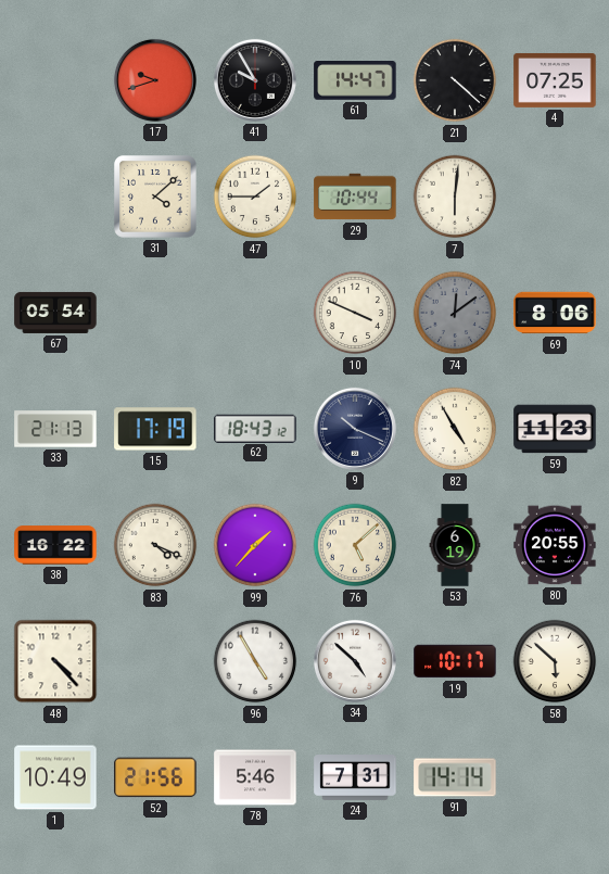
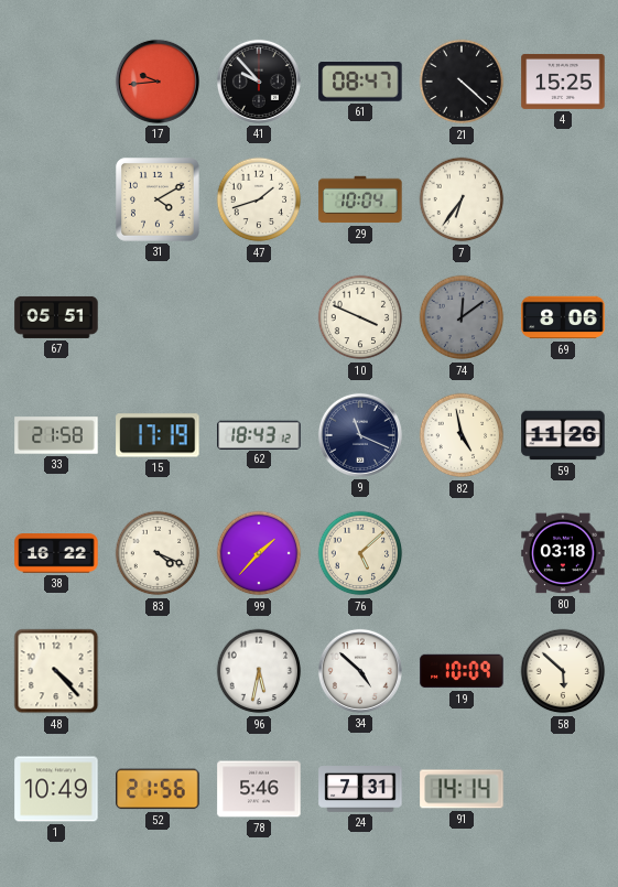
17: 9:42 -> 9:44
41: 9:55 -> 9:53
61: 14:47 -> 08:47
4: 07:25 -> 15:25
31: 4:08 -> 4:10
47: 1:45 -> 1:42
29: 10:44 -> 10:04
7: 6:01 -> 6:36
67: 05:54 -> 05:51
33: 21:13 -> 21:58
9: 10:19 -> 11:19
82: 4:55 -> 4:58
59: 11:23 -> 11:26
53: 6:19 -> none
80: 20:55 -> 03:18
96: 4:55 -> 5:32
19: 10:17 -> 10:09
